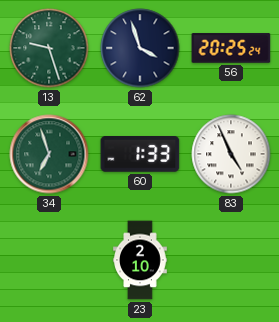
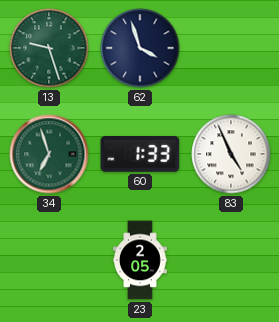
56: 20:25 -> none
23: 2:10 -> 2:05
